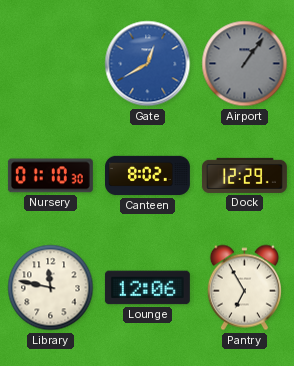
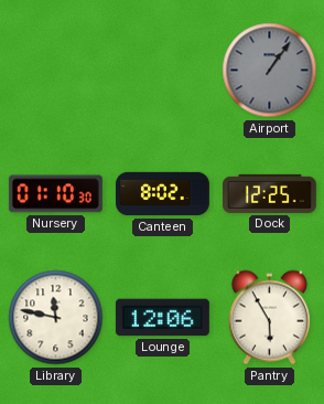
Gate: 12:40 -> none
Dock: 12:29 -> 12:25
Pantry: 6:55 -> 5:55
